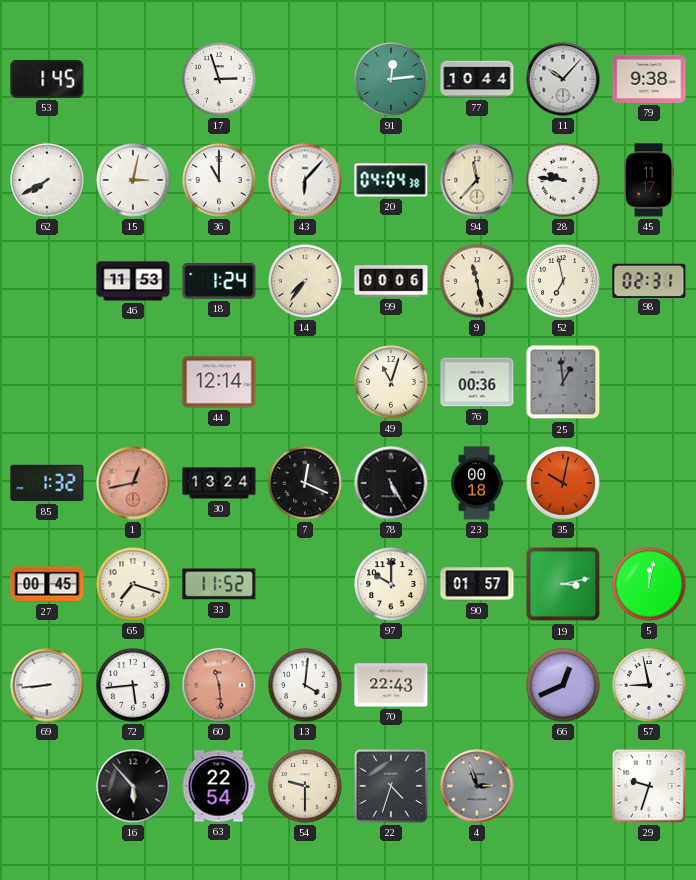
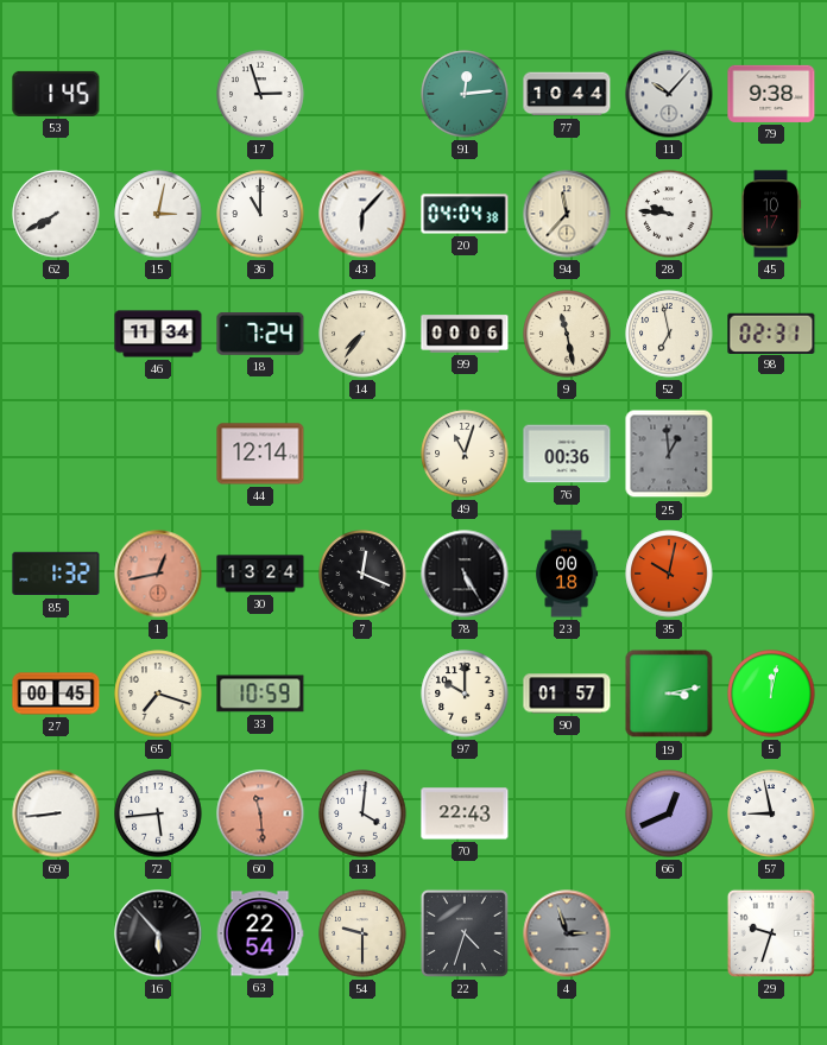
45: 11:17 -> 10:17
46: 11:53 -> 11:34
18: 1:24 -> 7:24
33: 11:52 -> 10:59
